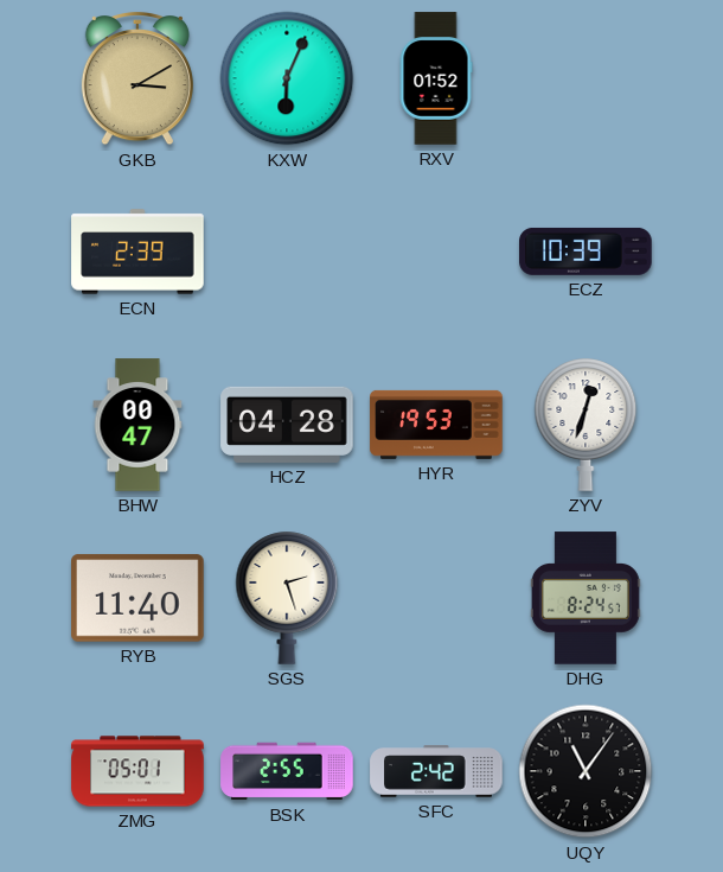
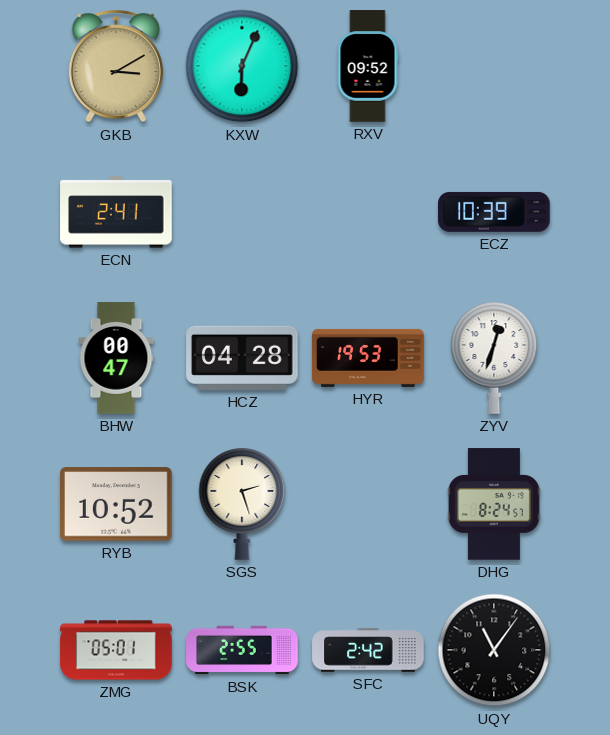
RXV: 01:52 -> 09:52
ECN: 2:39 -> 2:41
RYB: 11:40 -> 10:52
